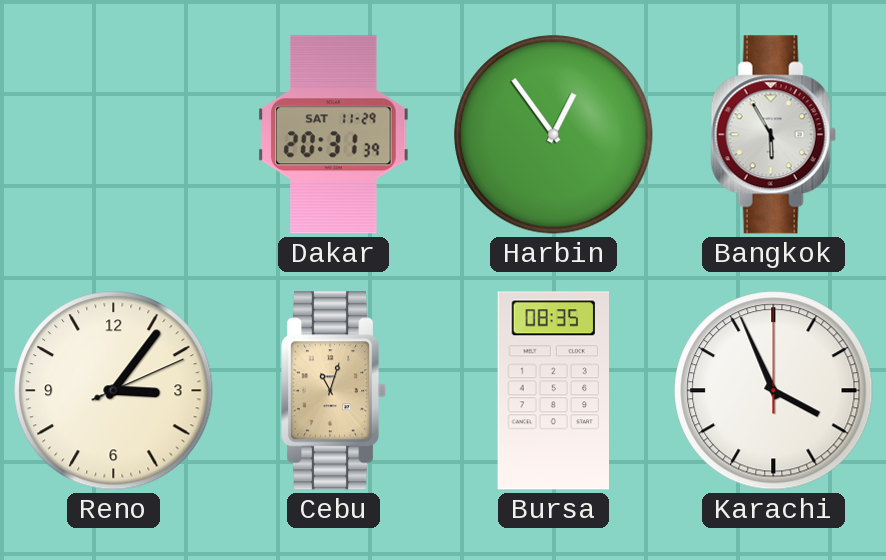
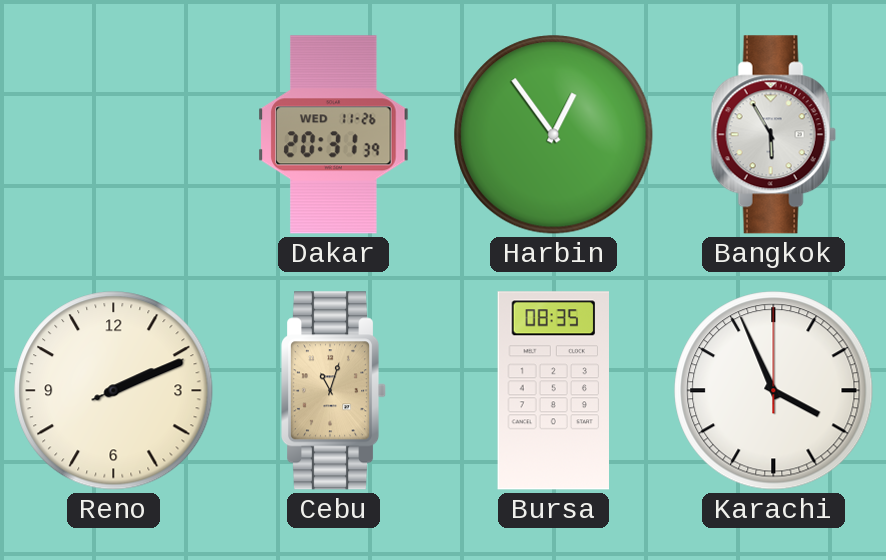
Dakar date: SAT 11-29 -> WED 11-26
Reno: 3:06 -> 2:11
